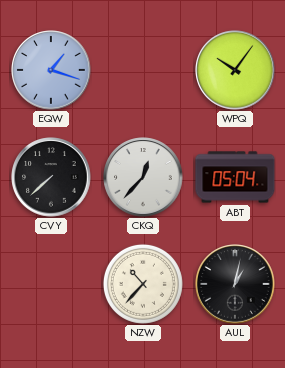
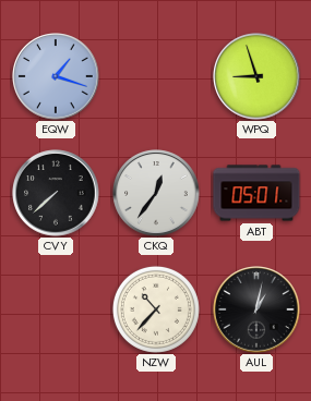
WPQ: 10:06 -> 8:57
CKQ: 12:37 -> 12:36
ABT: 05:04 -> 05:01
